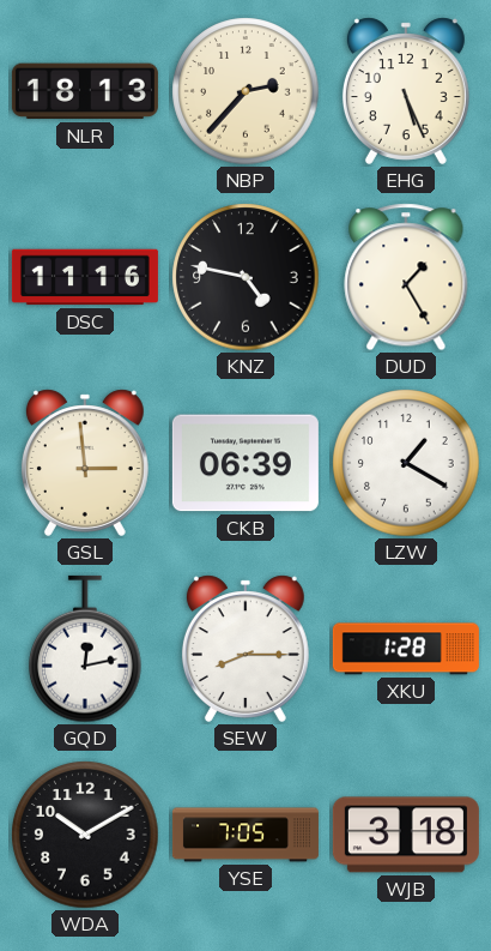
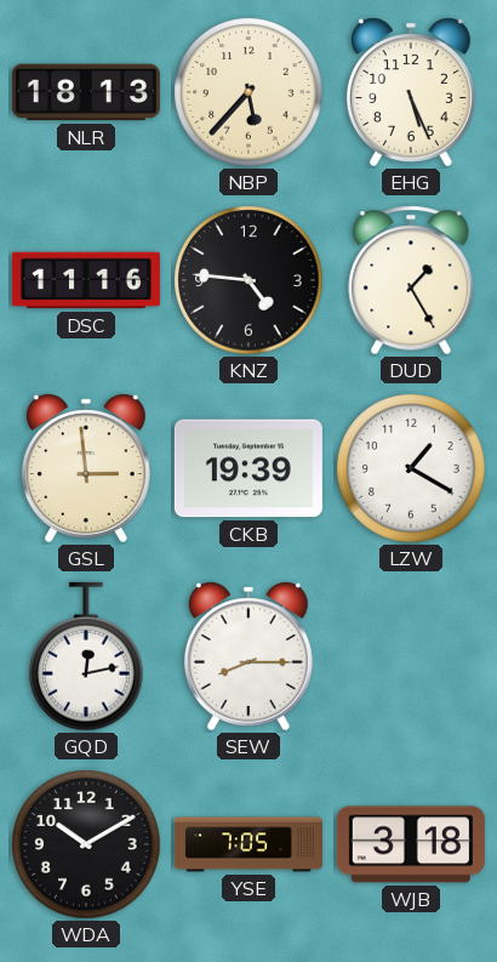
NBP: 2:37 -> 5:37
KNZ: 4:47 -> 4:46
CKB: 06:39 -> 19:39
XKU: 1:28 -> none
